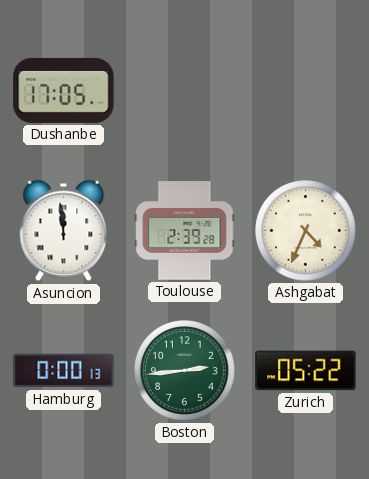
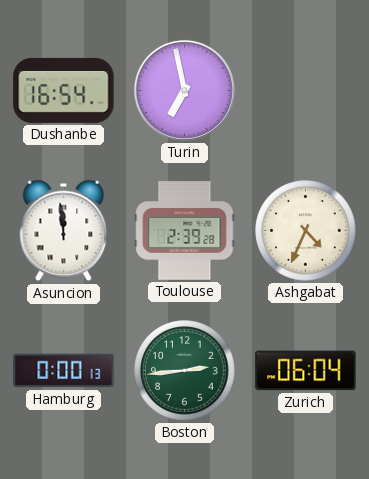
Dushanbe: 17:05 -> 16:54
Turin: none -> 6:58
Zurich: 05:22 -> 06:04
